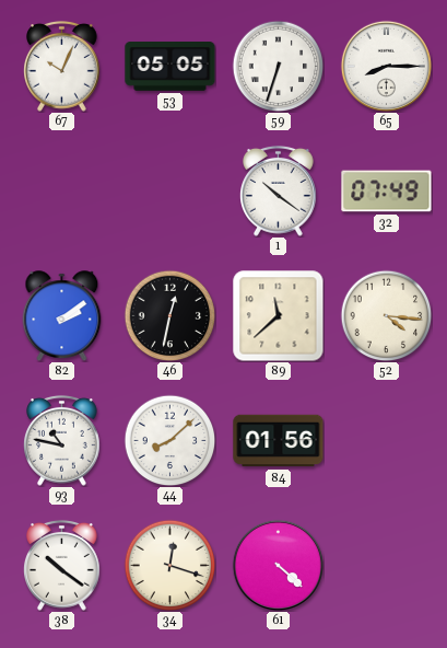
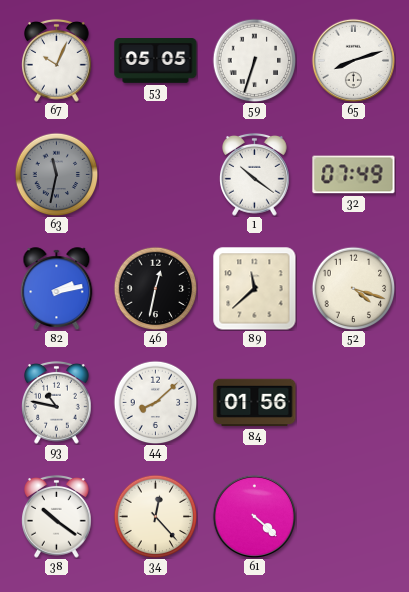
65: 8:15 -> 8:12
63: none -> 11:32
82: 2:09 -> 2:13
52: 4:16 -> 4:18
34: 12:18 -> 12:23
